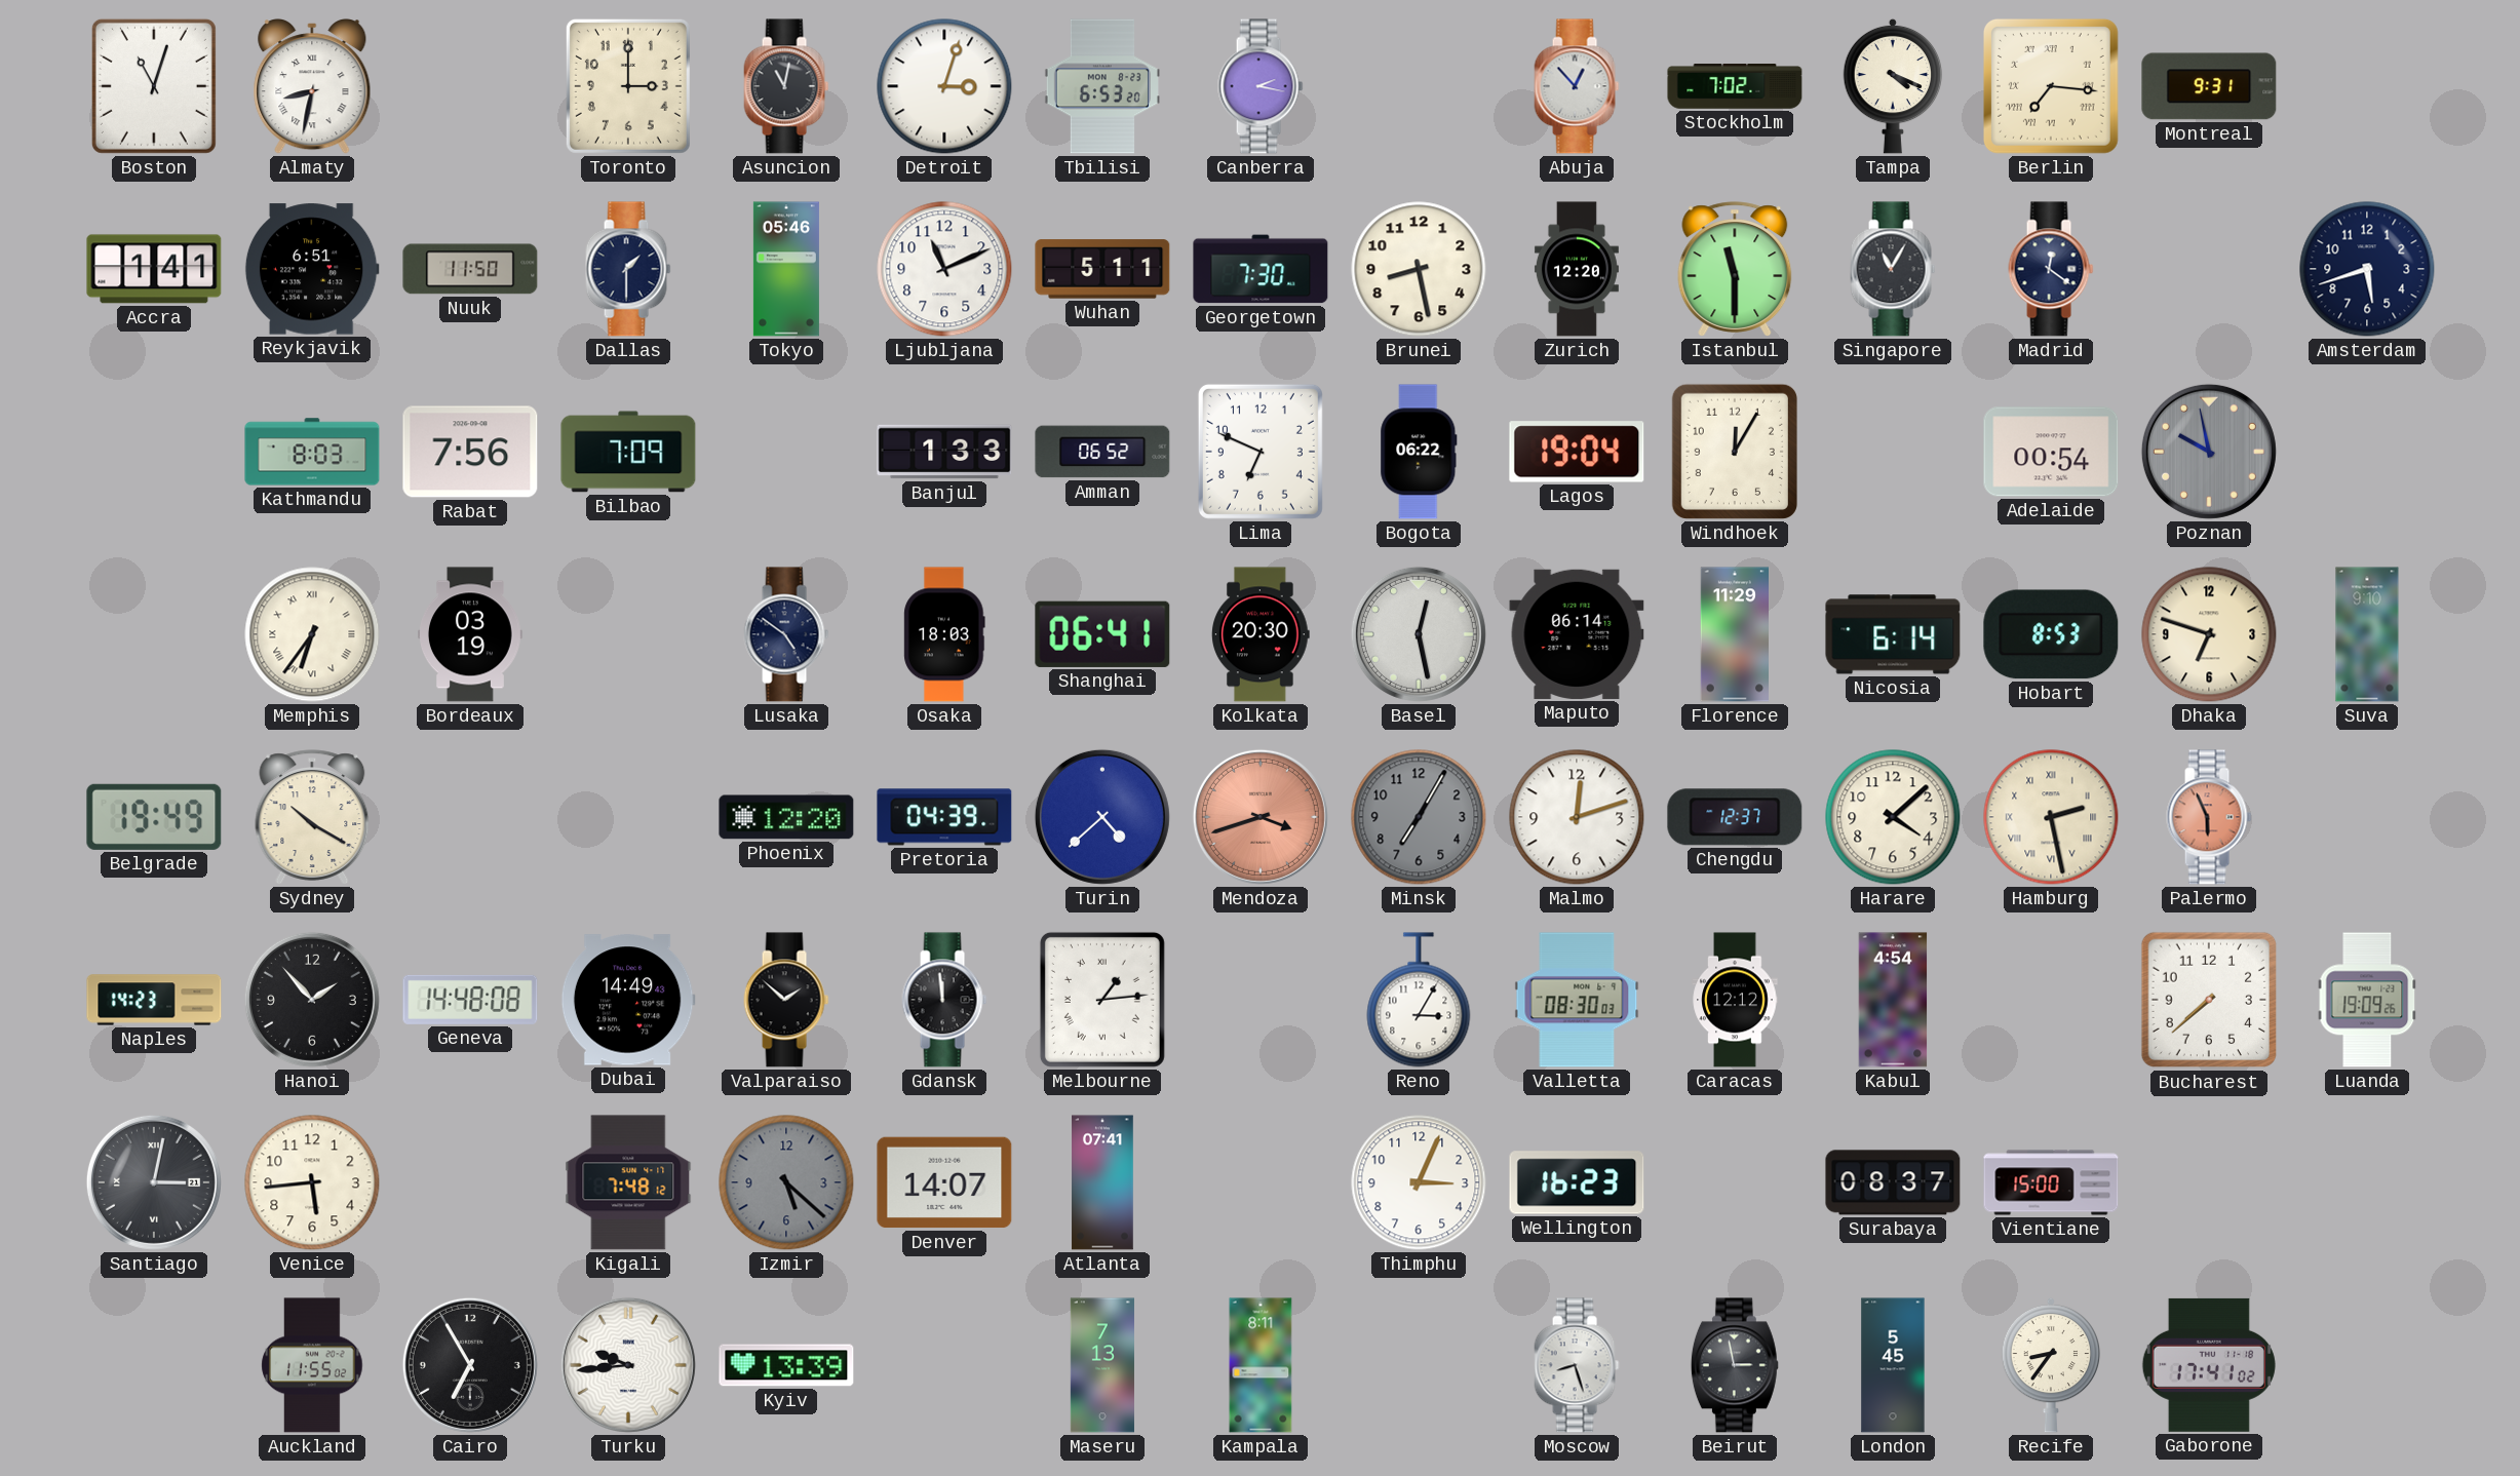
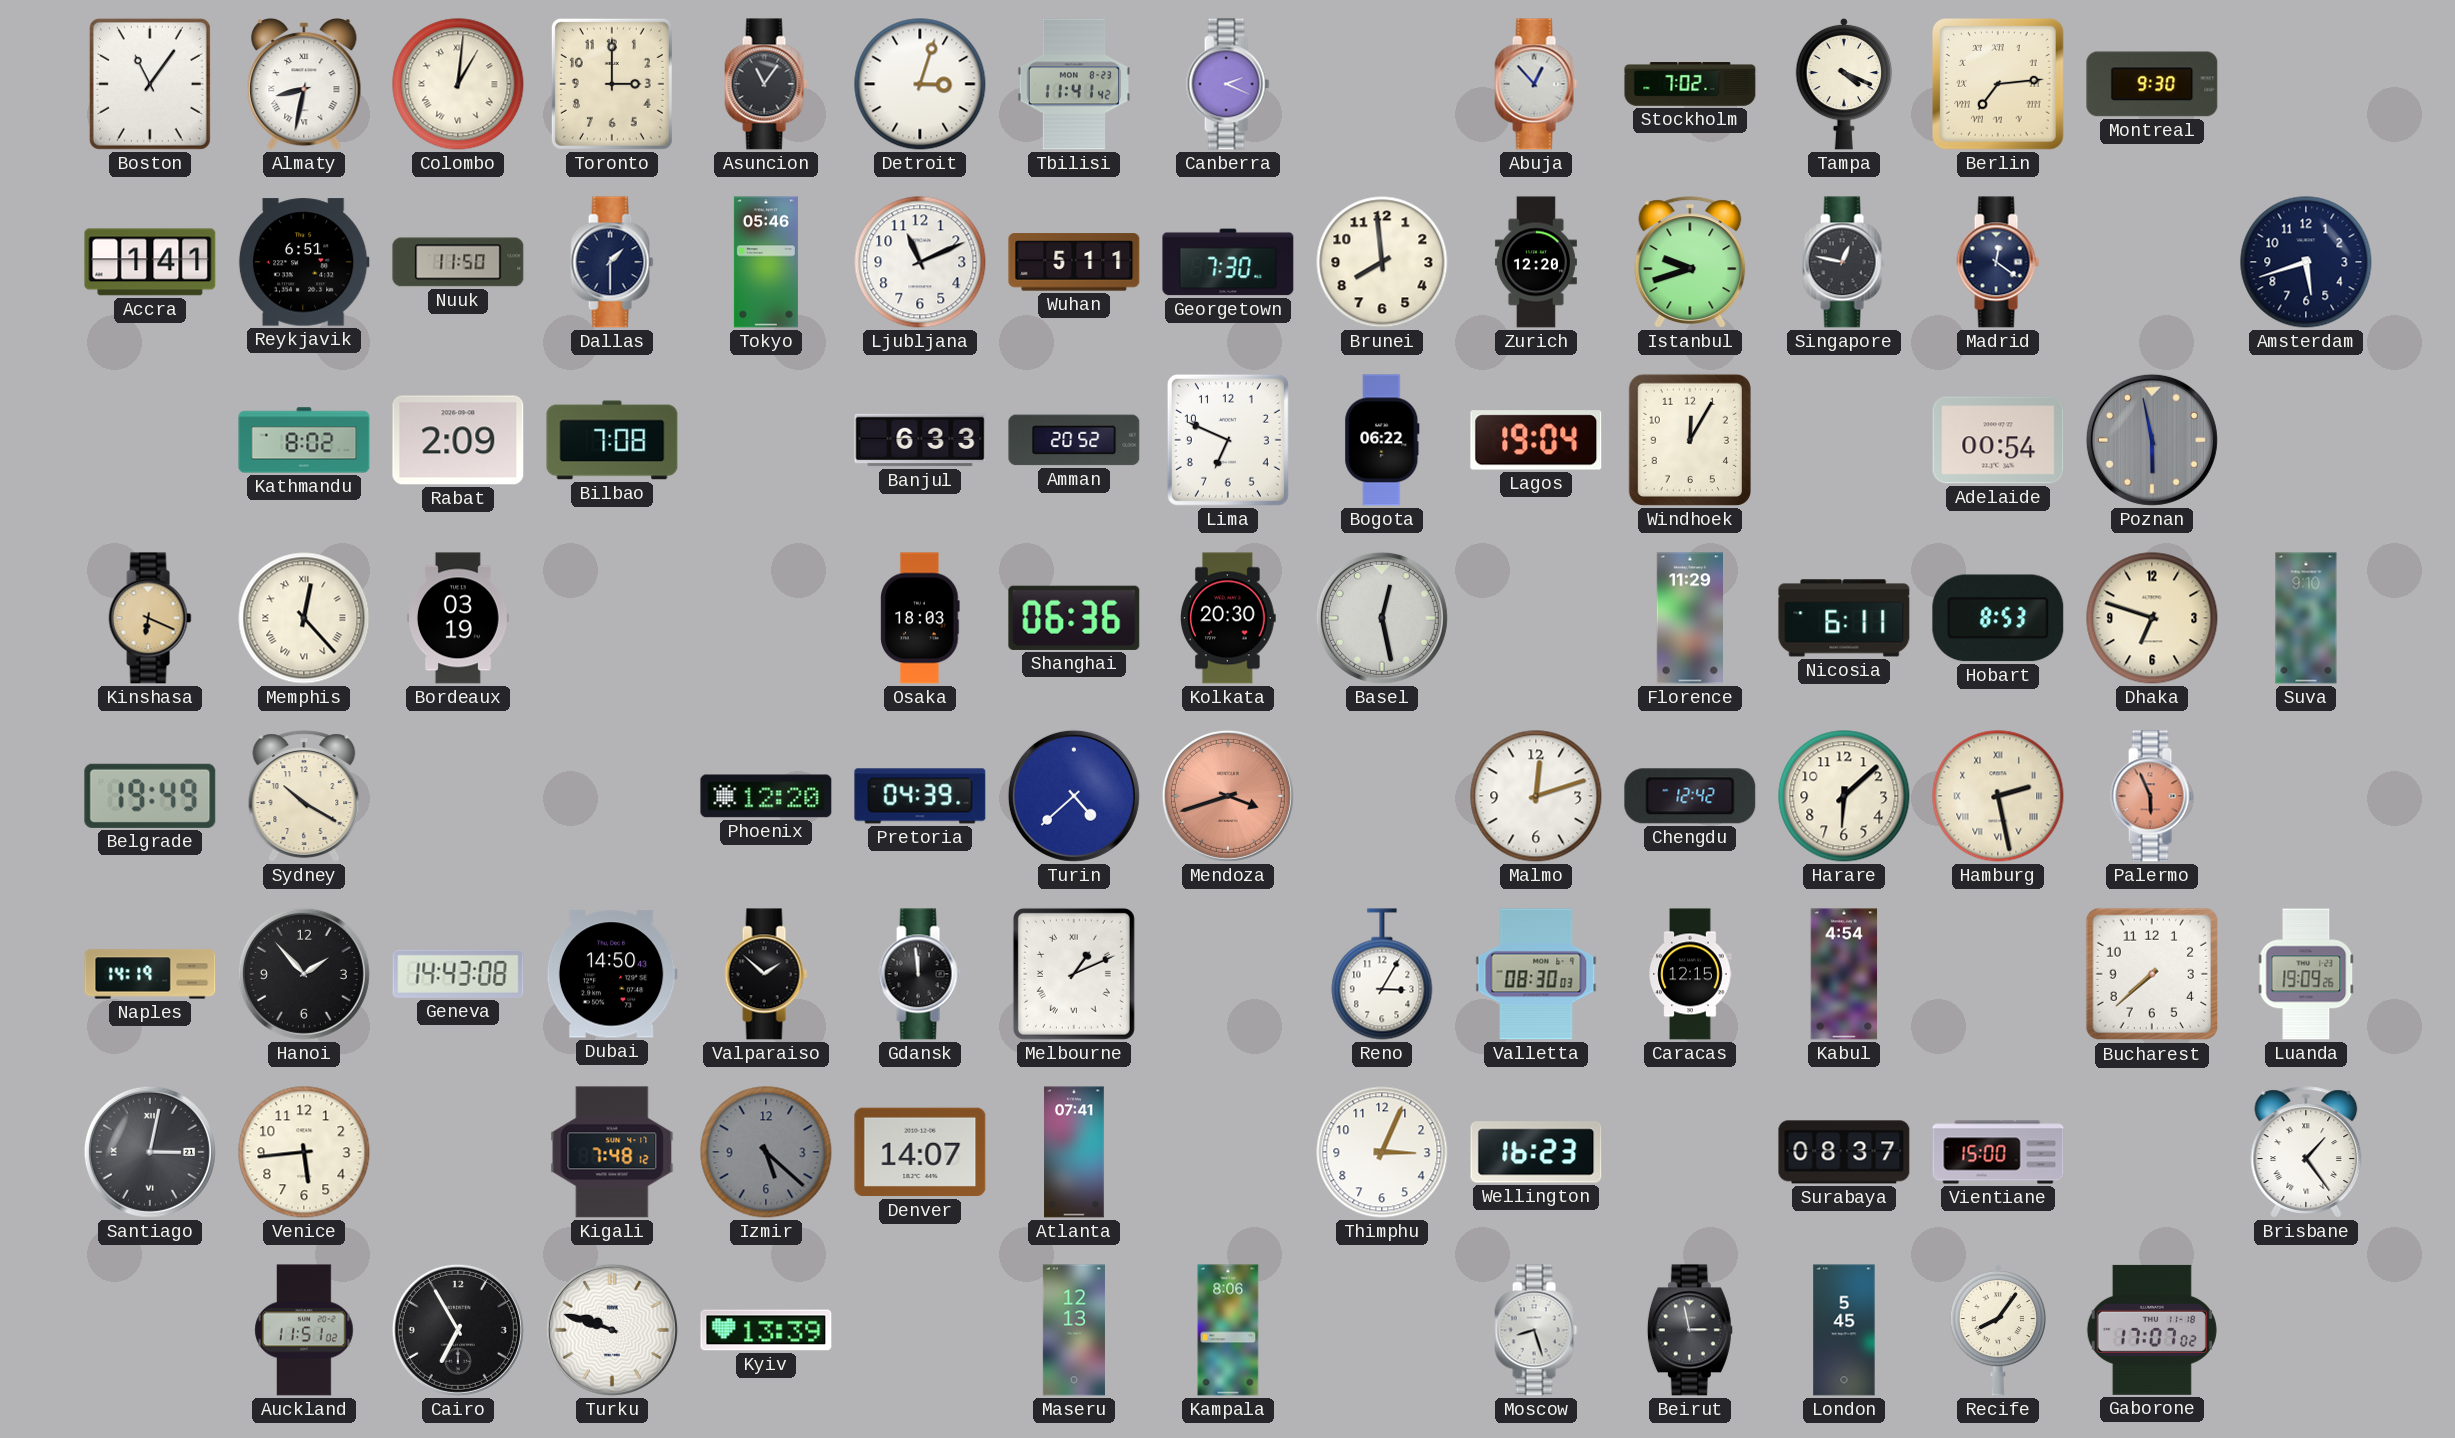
Boston: 11:03 -> 11:06
Colombo: none -> 1:01
Asuncion: 11:02 -> 11:06
Tbilisi: 6:53 -> 11:41
Canberra: 2:17 -> 2:19
Berlin: 7:16 -> 7:14
Montreal: 9:31 -> 9:30
Brunei: 8:28 -> 7:59
Istanbul: 11:30 -> 9:42
Singapore: 11:05 -> 12:47
Kathmandu: 8:03 -> 8:02
Rabat: 7:56 -> 2:09
Bilbao: 7:09 -> 7:08
Banjul: 1:33 -> 6:33
Amman: 06:52 -> 20:52
Poznan: 9:58 -> 5:58
Kinshasa: none -> 6:19
Memphis: 6:36 -> 12:23
Lusaka: 4:51 -> none
Shanghai: 06:41 -> 06:36
Maputo: 06:14 -> none
Nicosia: 6:14 -> 6:11
Minsk: 7:05 -> none
Chengdu: 12:37 -> 12:42
Harare: 4:08 -> 6:08
Naples: 14:23 -> 14:19
Geneva: 14:48 -> 14:43
Dubai: 14:49 -> 14:50
Melbourne: 1:14 -> 1:11
Caracas: 12:12 -> 12:15
Brisbane: none -> 1:24
Auckland: 11:55 -> 11:51
Turku: 9:44 -> 9:48
Maseru: 7:13 -> 12:13
Kampala: 8:11 -> 8:06
Recife: 8:36 -> 8:06
Gaborone: 17:41 -> 17:07
